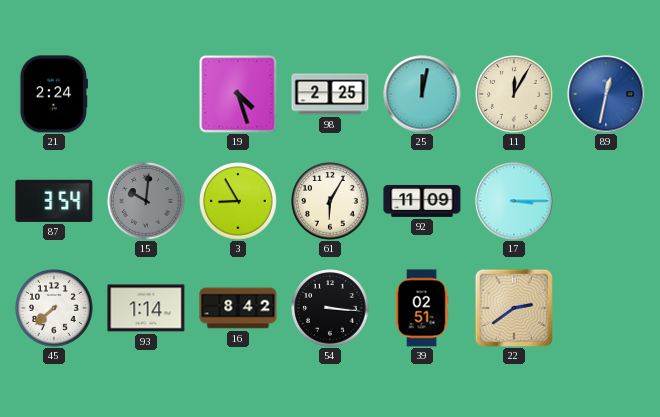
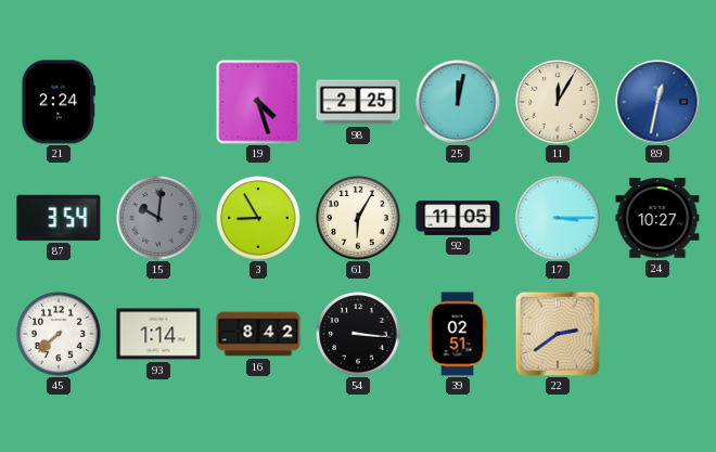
92: 11:09 -> 11:05
24: none -> 10:27
